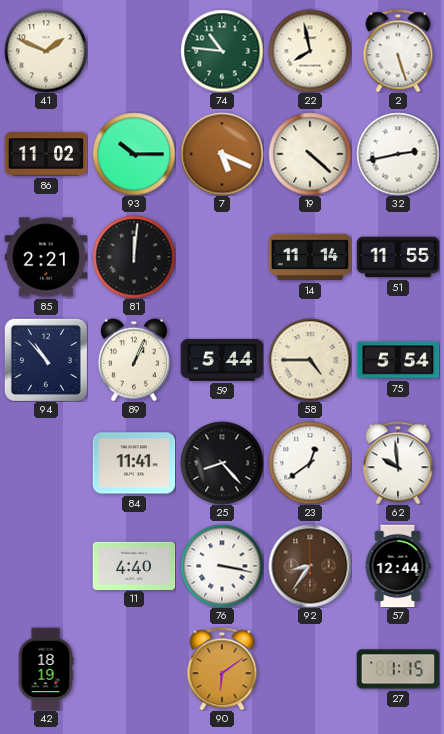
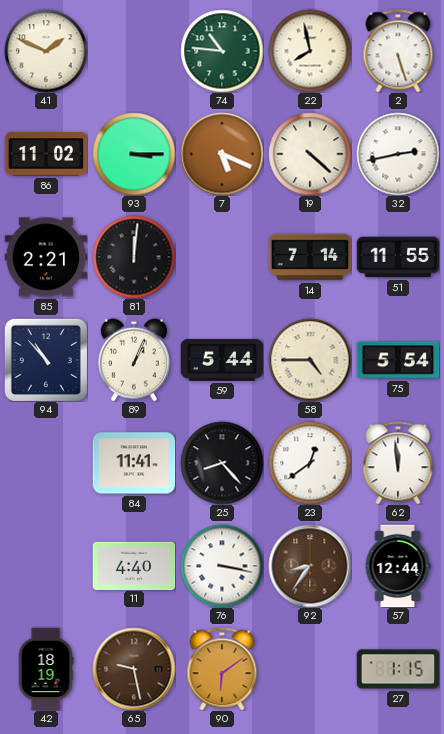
93: 10:15 -> 3:15
14: 11:14 -> 7:14
62: 9:59 -> 11:59
65: none -> 9:28
